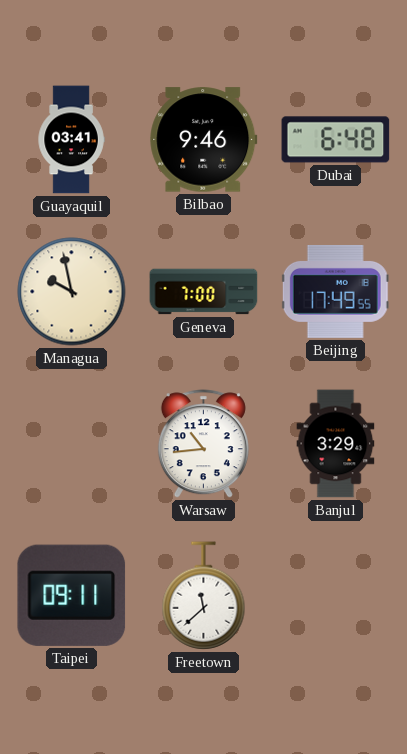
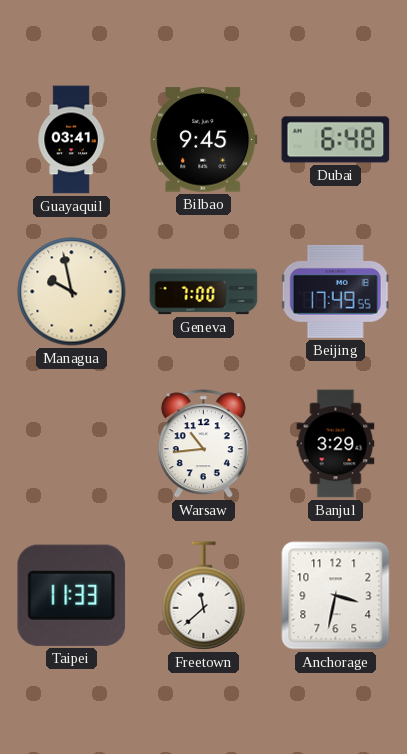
Bilbao: 9:46 -> 9:45
Taipei: 09:11 -> 11:33
Anchorage: none -> 3:32
